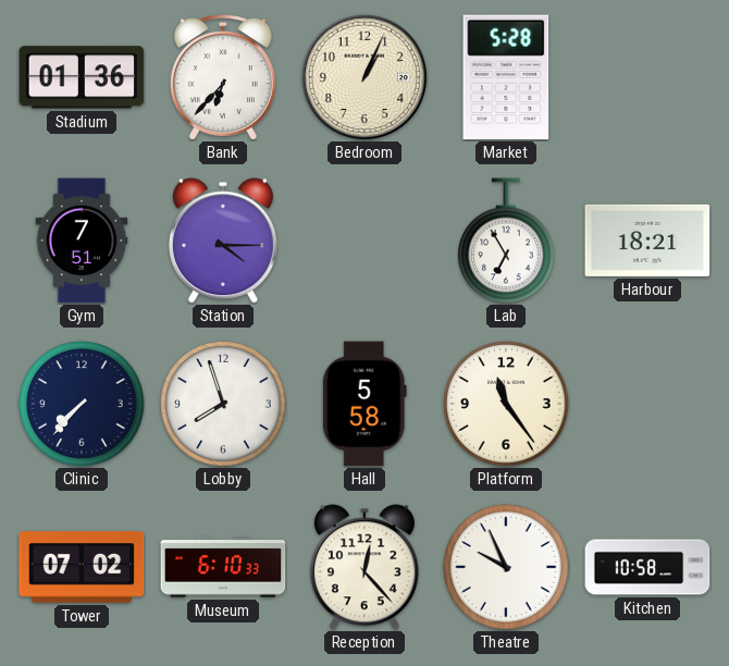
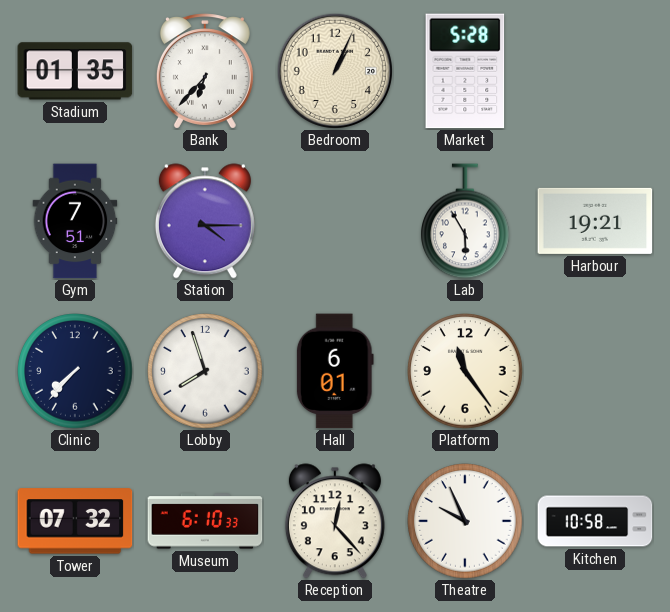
Stadium: 01:36 -> 01:35
Lab: 6:55 -> 5:55
Harbour: 18:21 -> 19:21
Hall: 5:58 -> 6:01
Tower: 07:02 -> 07:32
